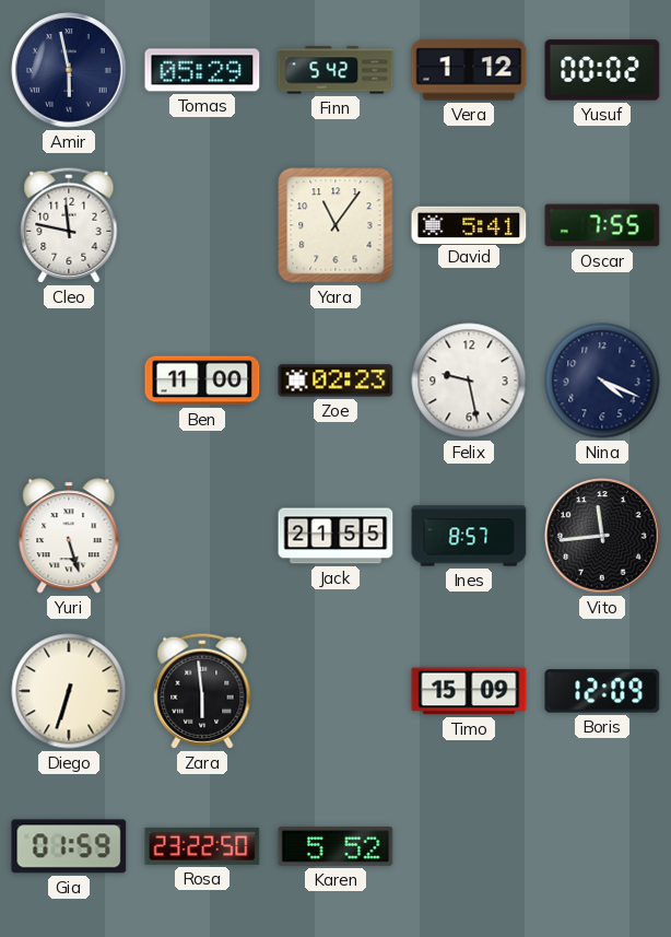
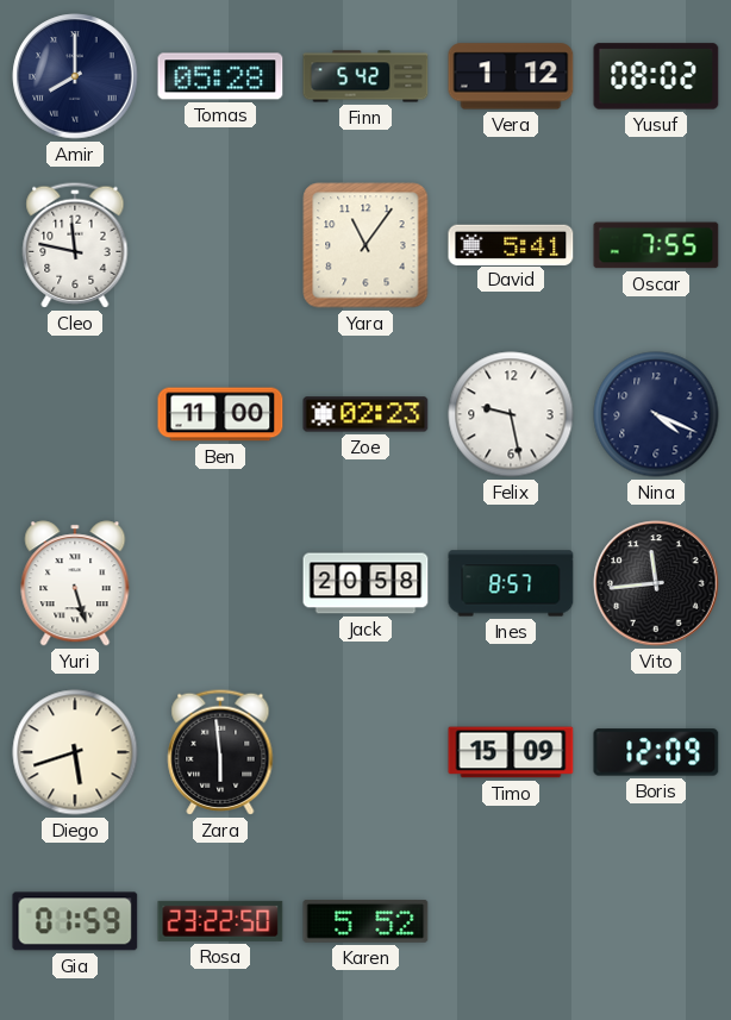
Amir: 5:58 -> 8:00
Tomas: 05:29 -> 05:28
Yusuf: 00:02 -> 08:02
Jack: 21:55 -> 20:58
Diego: 6:33 -> 5:42
